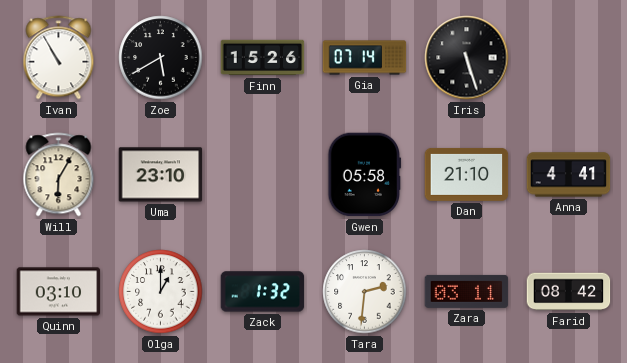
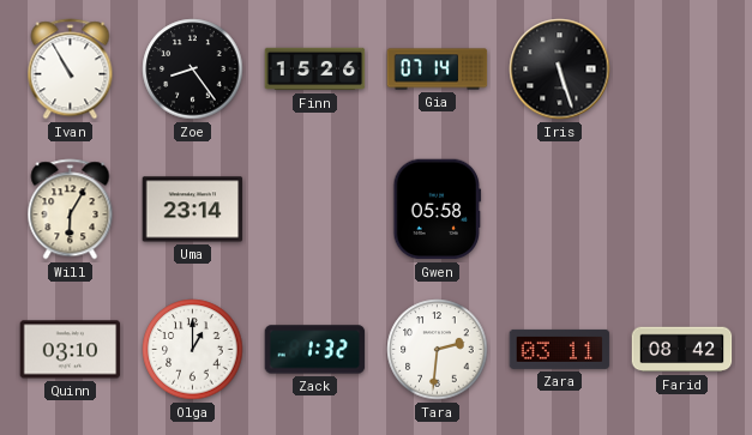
Zoe: 5:40 -> 8:24
Uma: 23:10 -> 23:14
Dan: 21:10 -> none
Anna: 4:41 -> none
